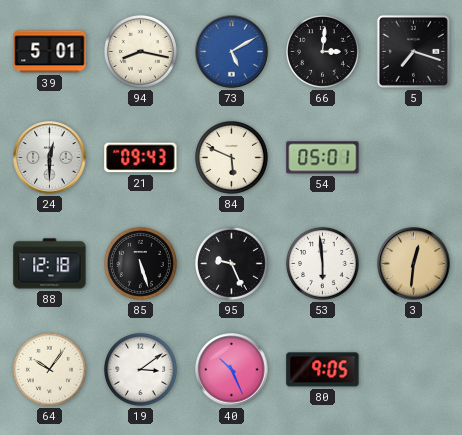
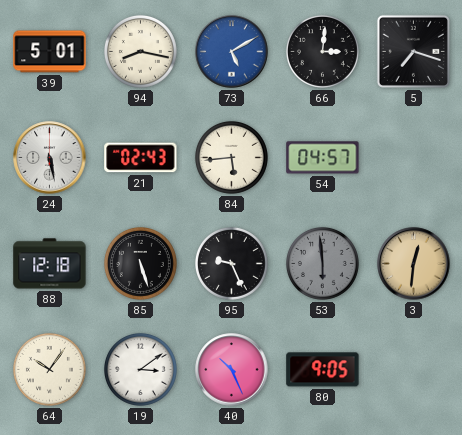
24: 12:30 -> 5:28
21: 09:43 -> 02:43
84: 5:49 -> 5:44
54: 05:01 -> 04:57
53 dial: white -> grey
